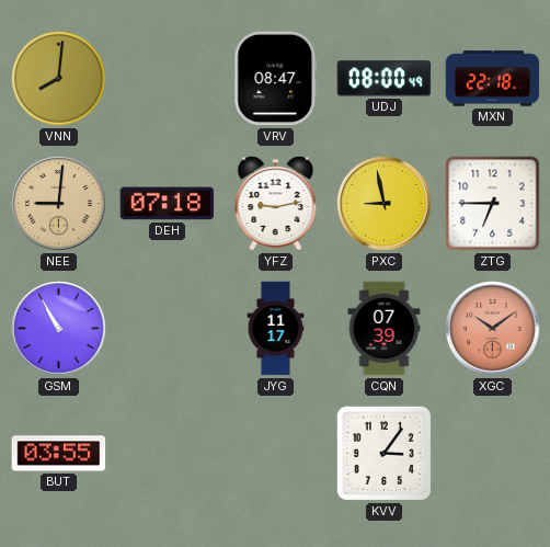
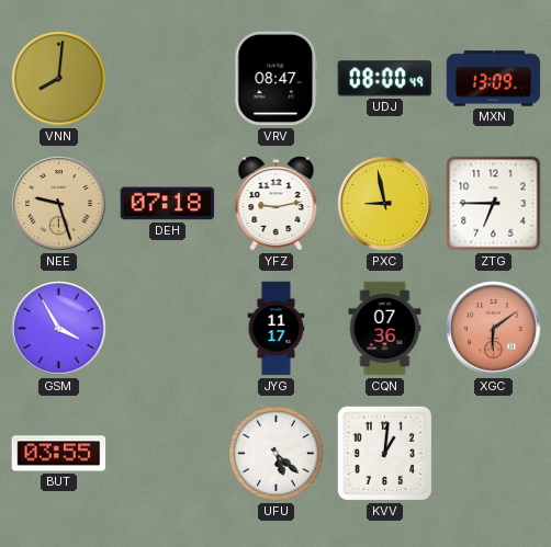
MXN: 22:18 -> 13:09
NEE: 9:01 -> 9:27
GSM: 10:55 -> 3:55
CQN: 07:39 -> 07:36
XGC: 10:09 -> 6:09
UFU: none -> 5:22
KVV: 3:06 -> 1:01
